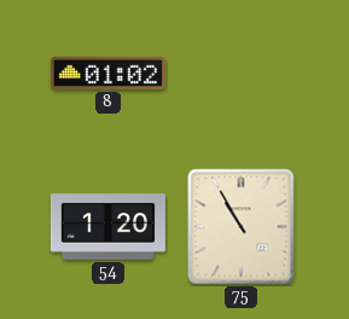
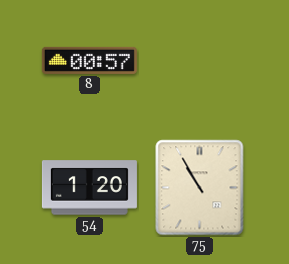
8: 01:02 -> 00:57
